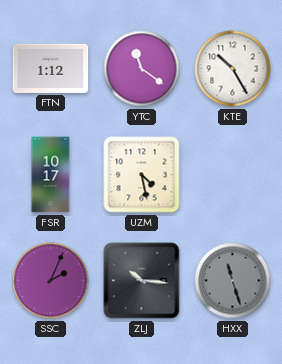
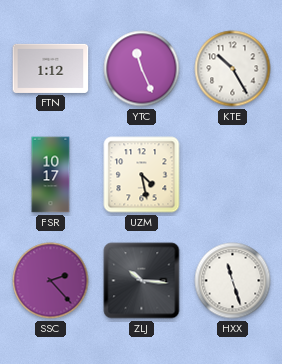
YTC: 11:21 -> 11:26
SSC: 2:04 -> 2:23
HXX dial: grey -> white
